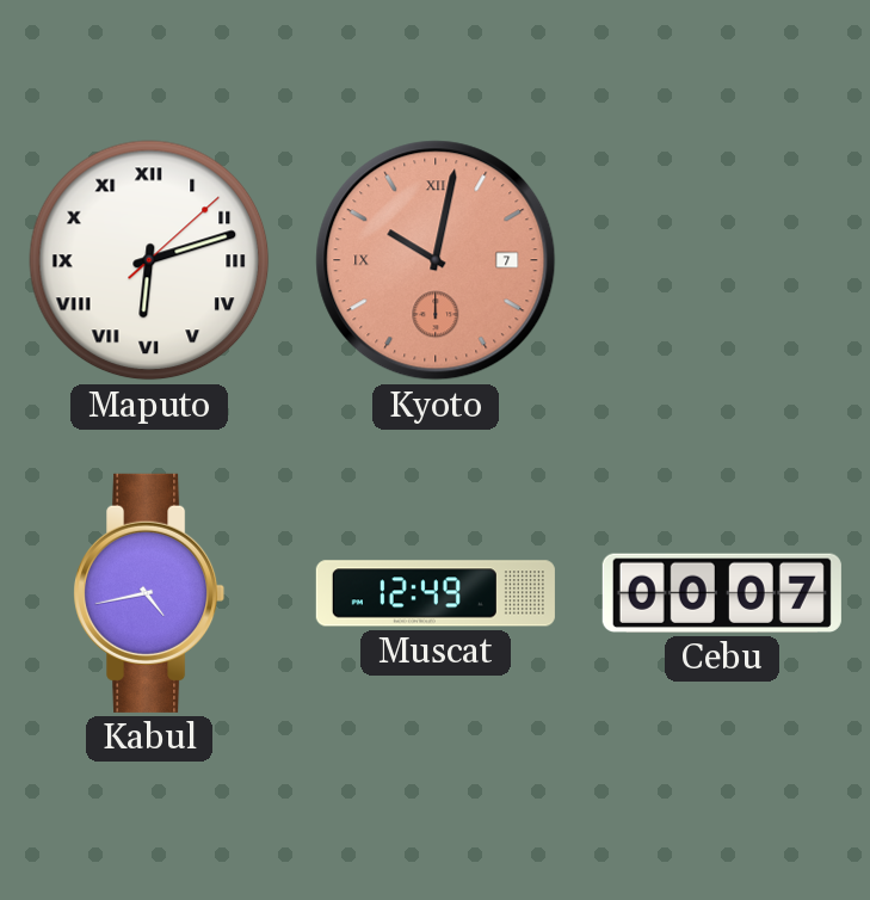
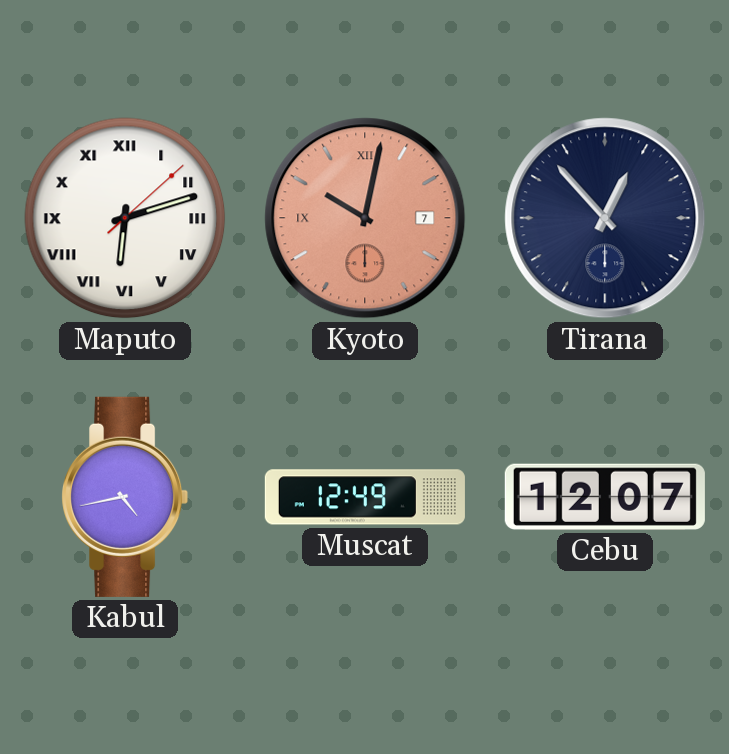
Tirana: none -> 12:53
Cebu: 00:07 -> 12:07
